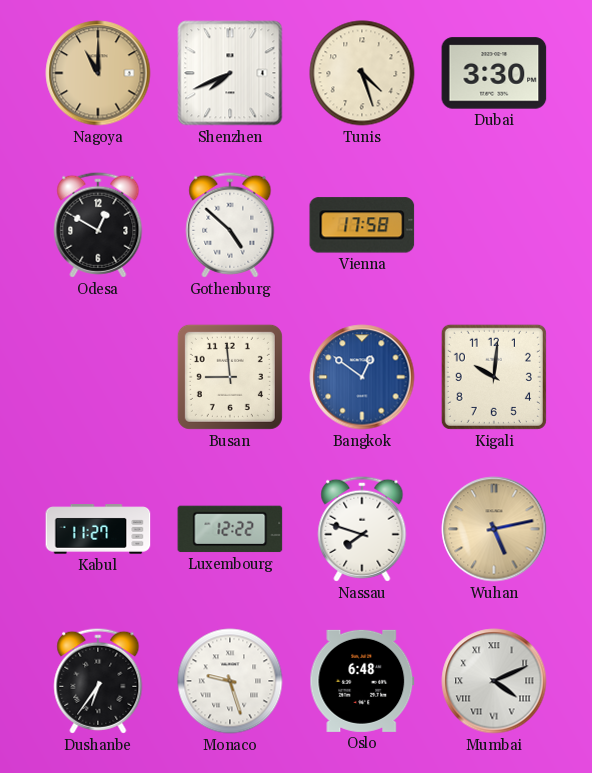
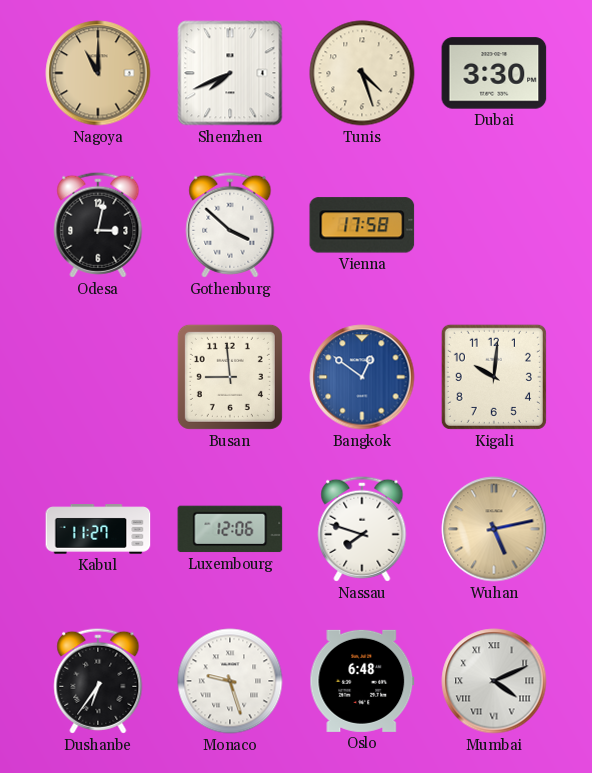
Odesa: 12:50 -> 3:02
Gothenburg: 4:52 -> 3:52
Luxembourg: 12:22 -> 12:06
